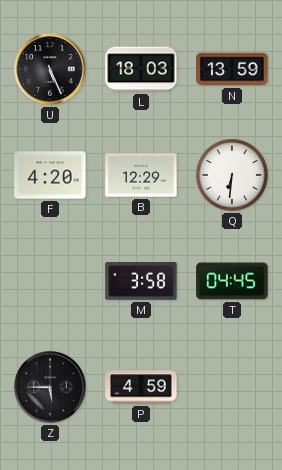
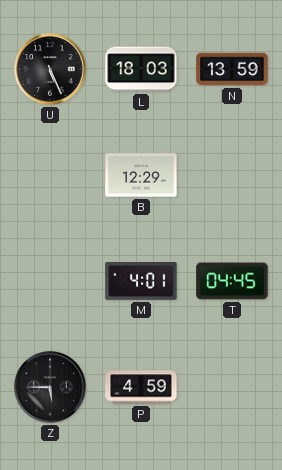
F: 4:20 -> none
Q: 6:31 -> none
M: 3:58 -> 4:01
